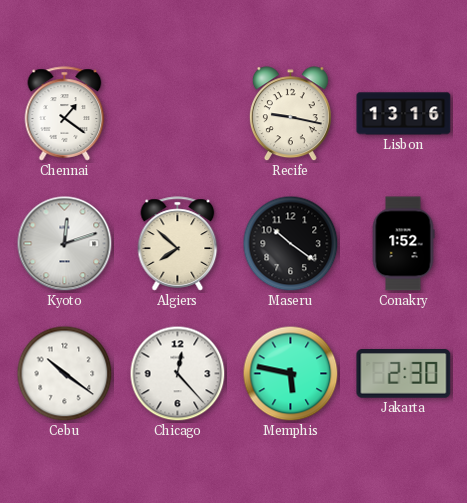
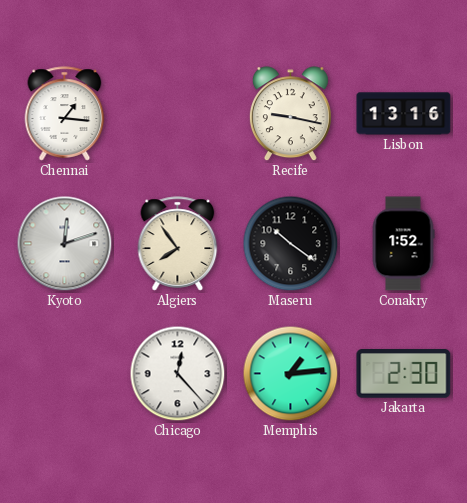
Chennai: 1:21 -> 1:16
Algiers: 7:52 -> 7:54
Cebu: 10:21 -> none
Memphis: 5:47 -> 1:14
